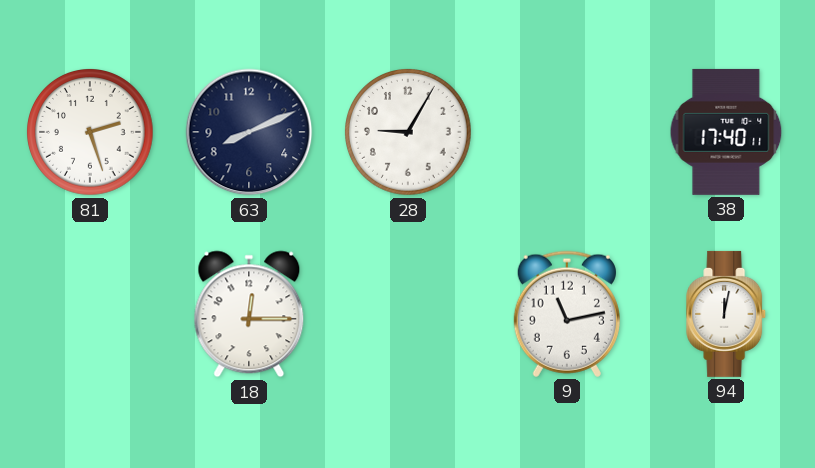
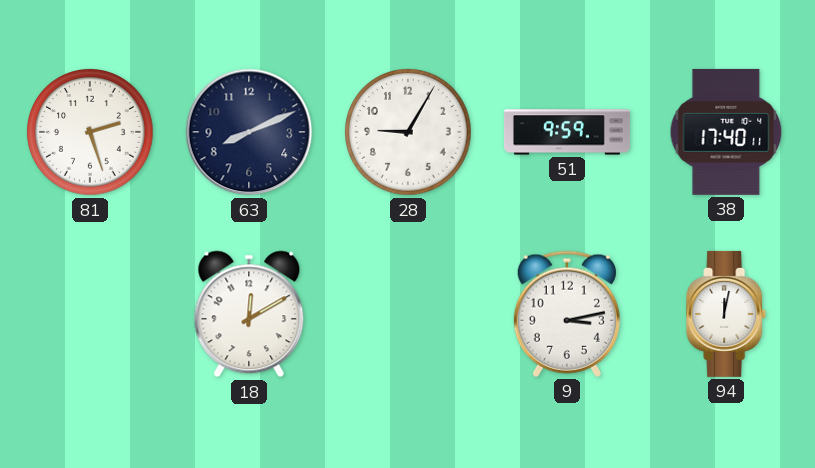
51: none -> 9:59
18: 12:15 -> 12:10
9: 11:13 -> 3:13
